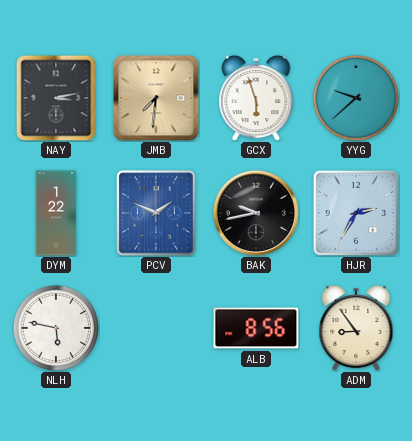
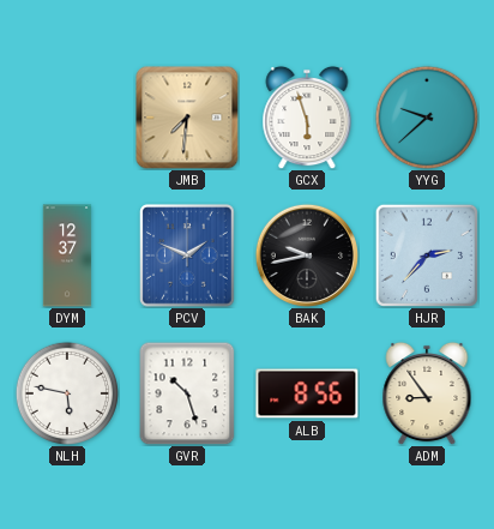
NAY: 3:13 -> none
DYM: 1:22 -> 12:37
HJR: 2:35 -> 2:37
GVR: none -> 10:27
